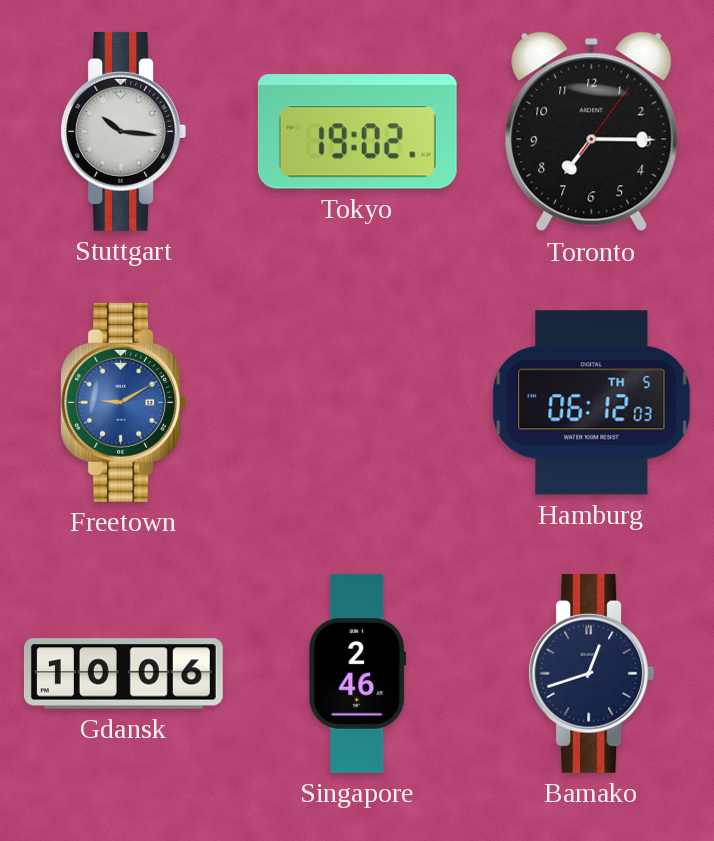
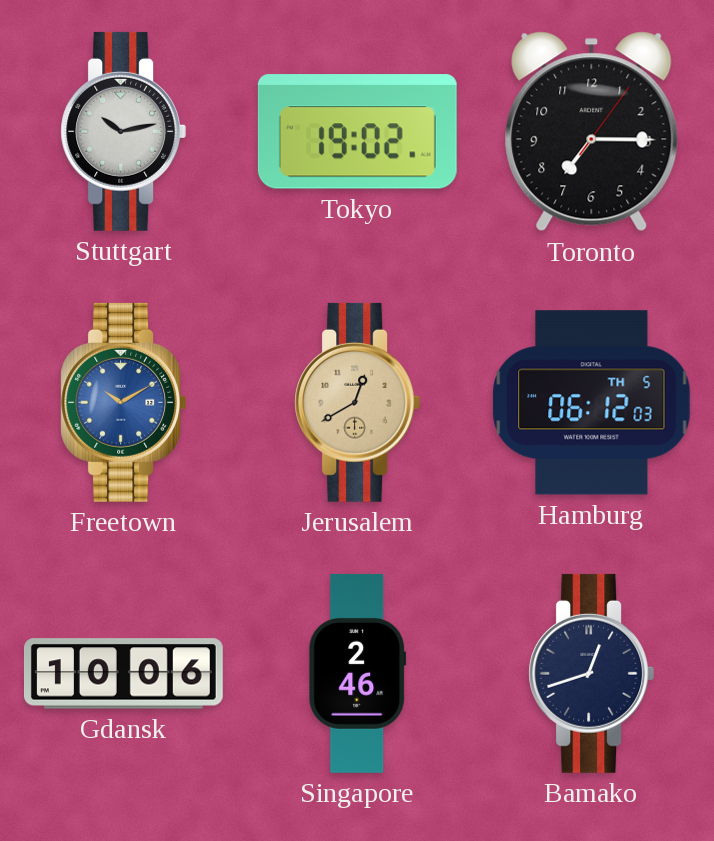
Stuttgart: 10:16 -> 10:13
Freetown: 9:10 -> 10:10
Jerusalem: none -> 12:40
